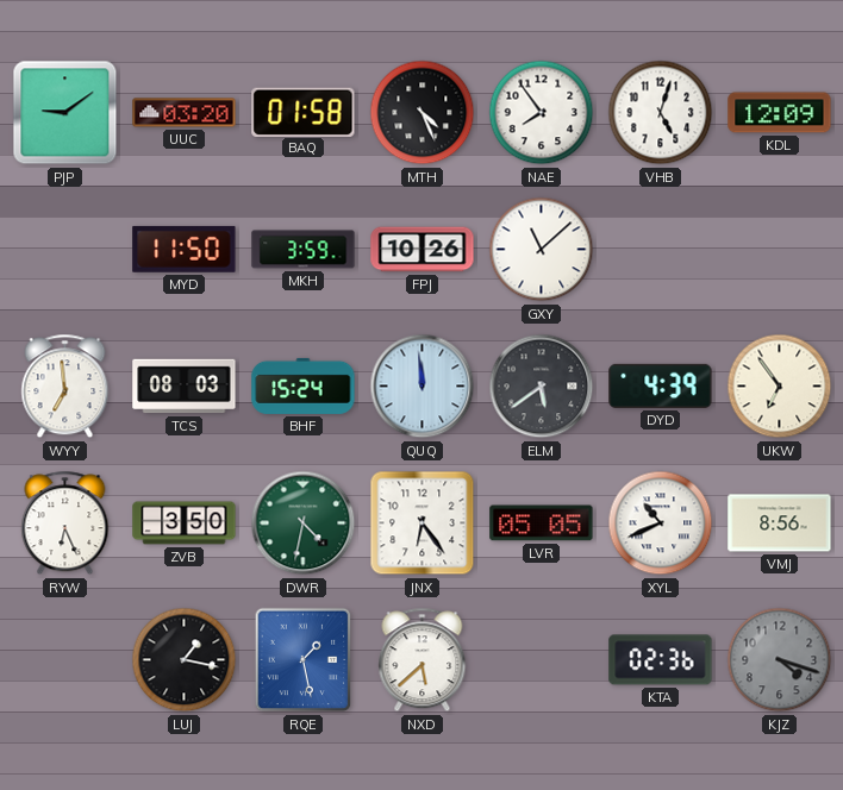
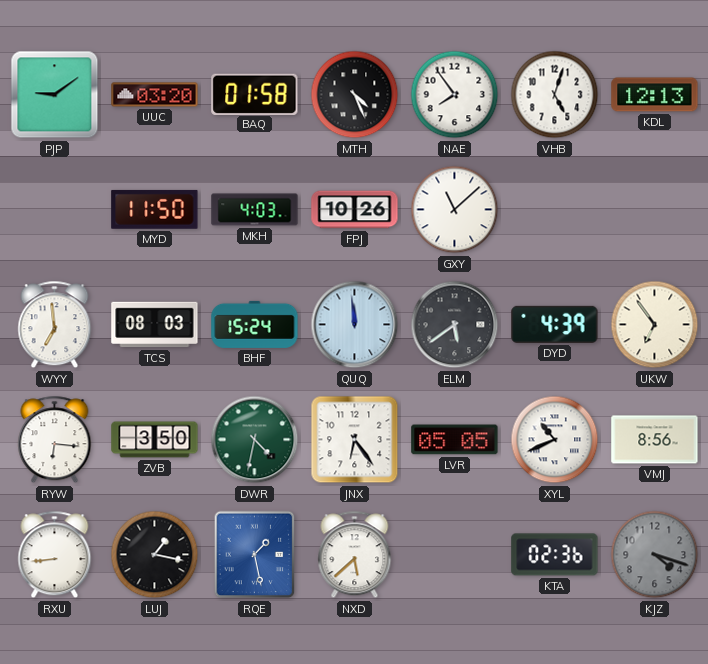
KDL: 12:09 -> 12:13
MKH: 3:59 -> 4:03
RYW: 6:26 -> 6:16
RXU: none -> 8:44
